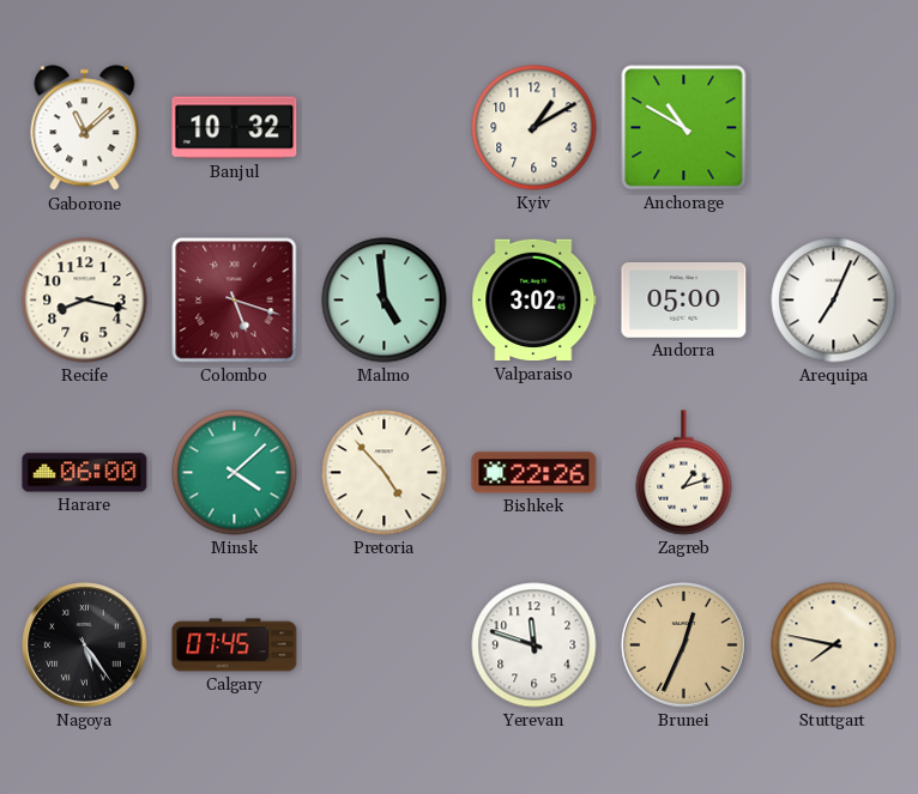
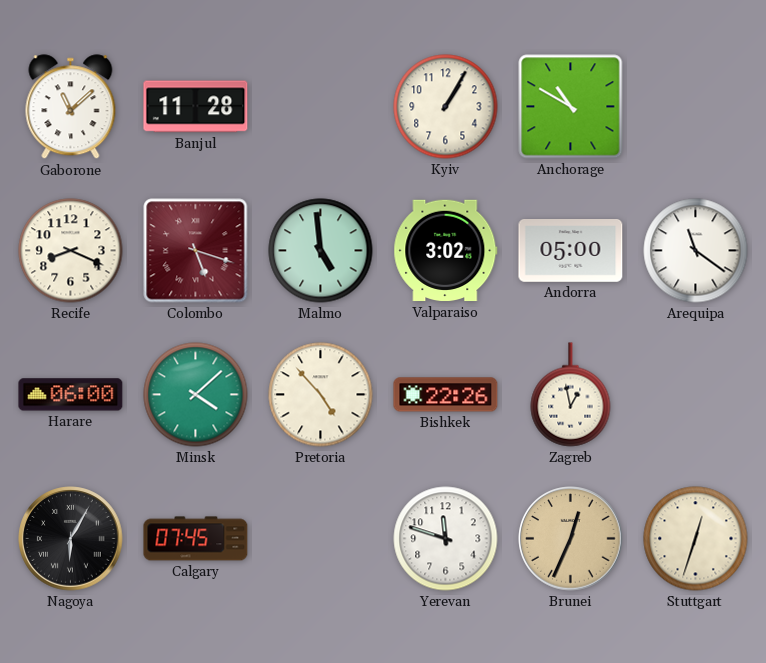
Banjul: 10:32 -> 11:28
Kyiv: 1:10 -> 1:05
Recife: 8:17 -> 8:19
Arequipa: 7:04 -> 11:21
Zagreb: 1:12 -> 12:58
Nagoya: 5:24 -> 6:05
Stuttgart: 7:47 -> 12:33
